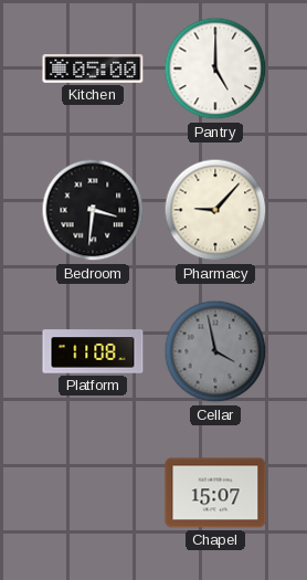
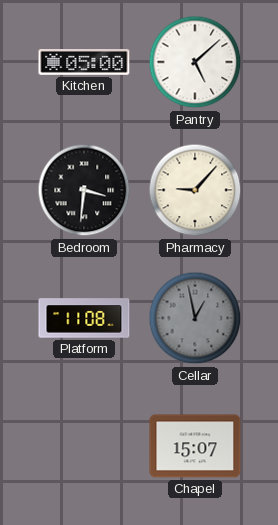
Pantry: 5:00 -> 5:08
Cellar: 3:58 -> 12:58
